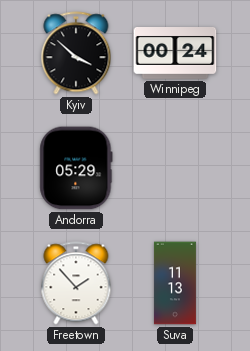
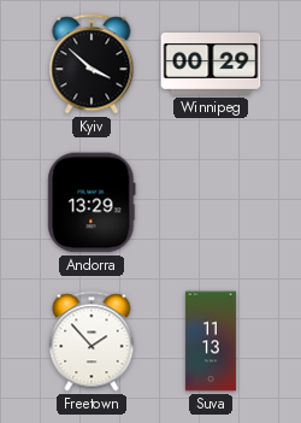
Winnipeg: 00:24 -> 00:29
Andorra: 05:29 -> 13:29
